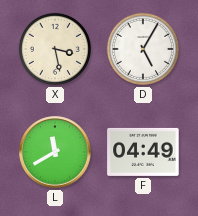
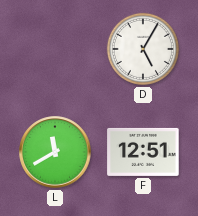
X: 3:28 -> none
F: 04:49 -> 12:51
